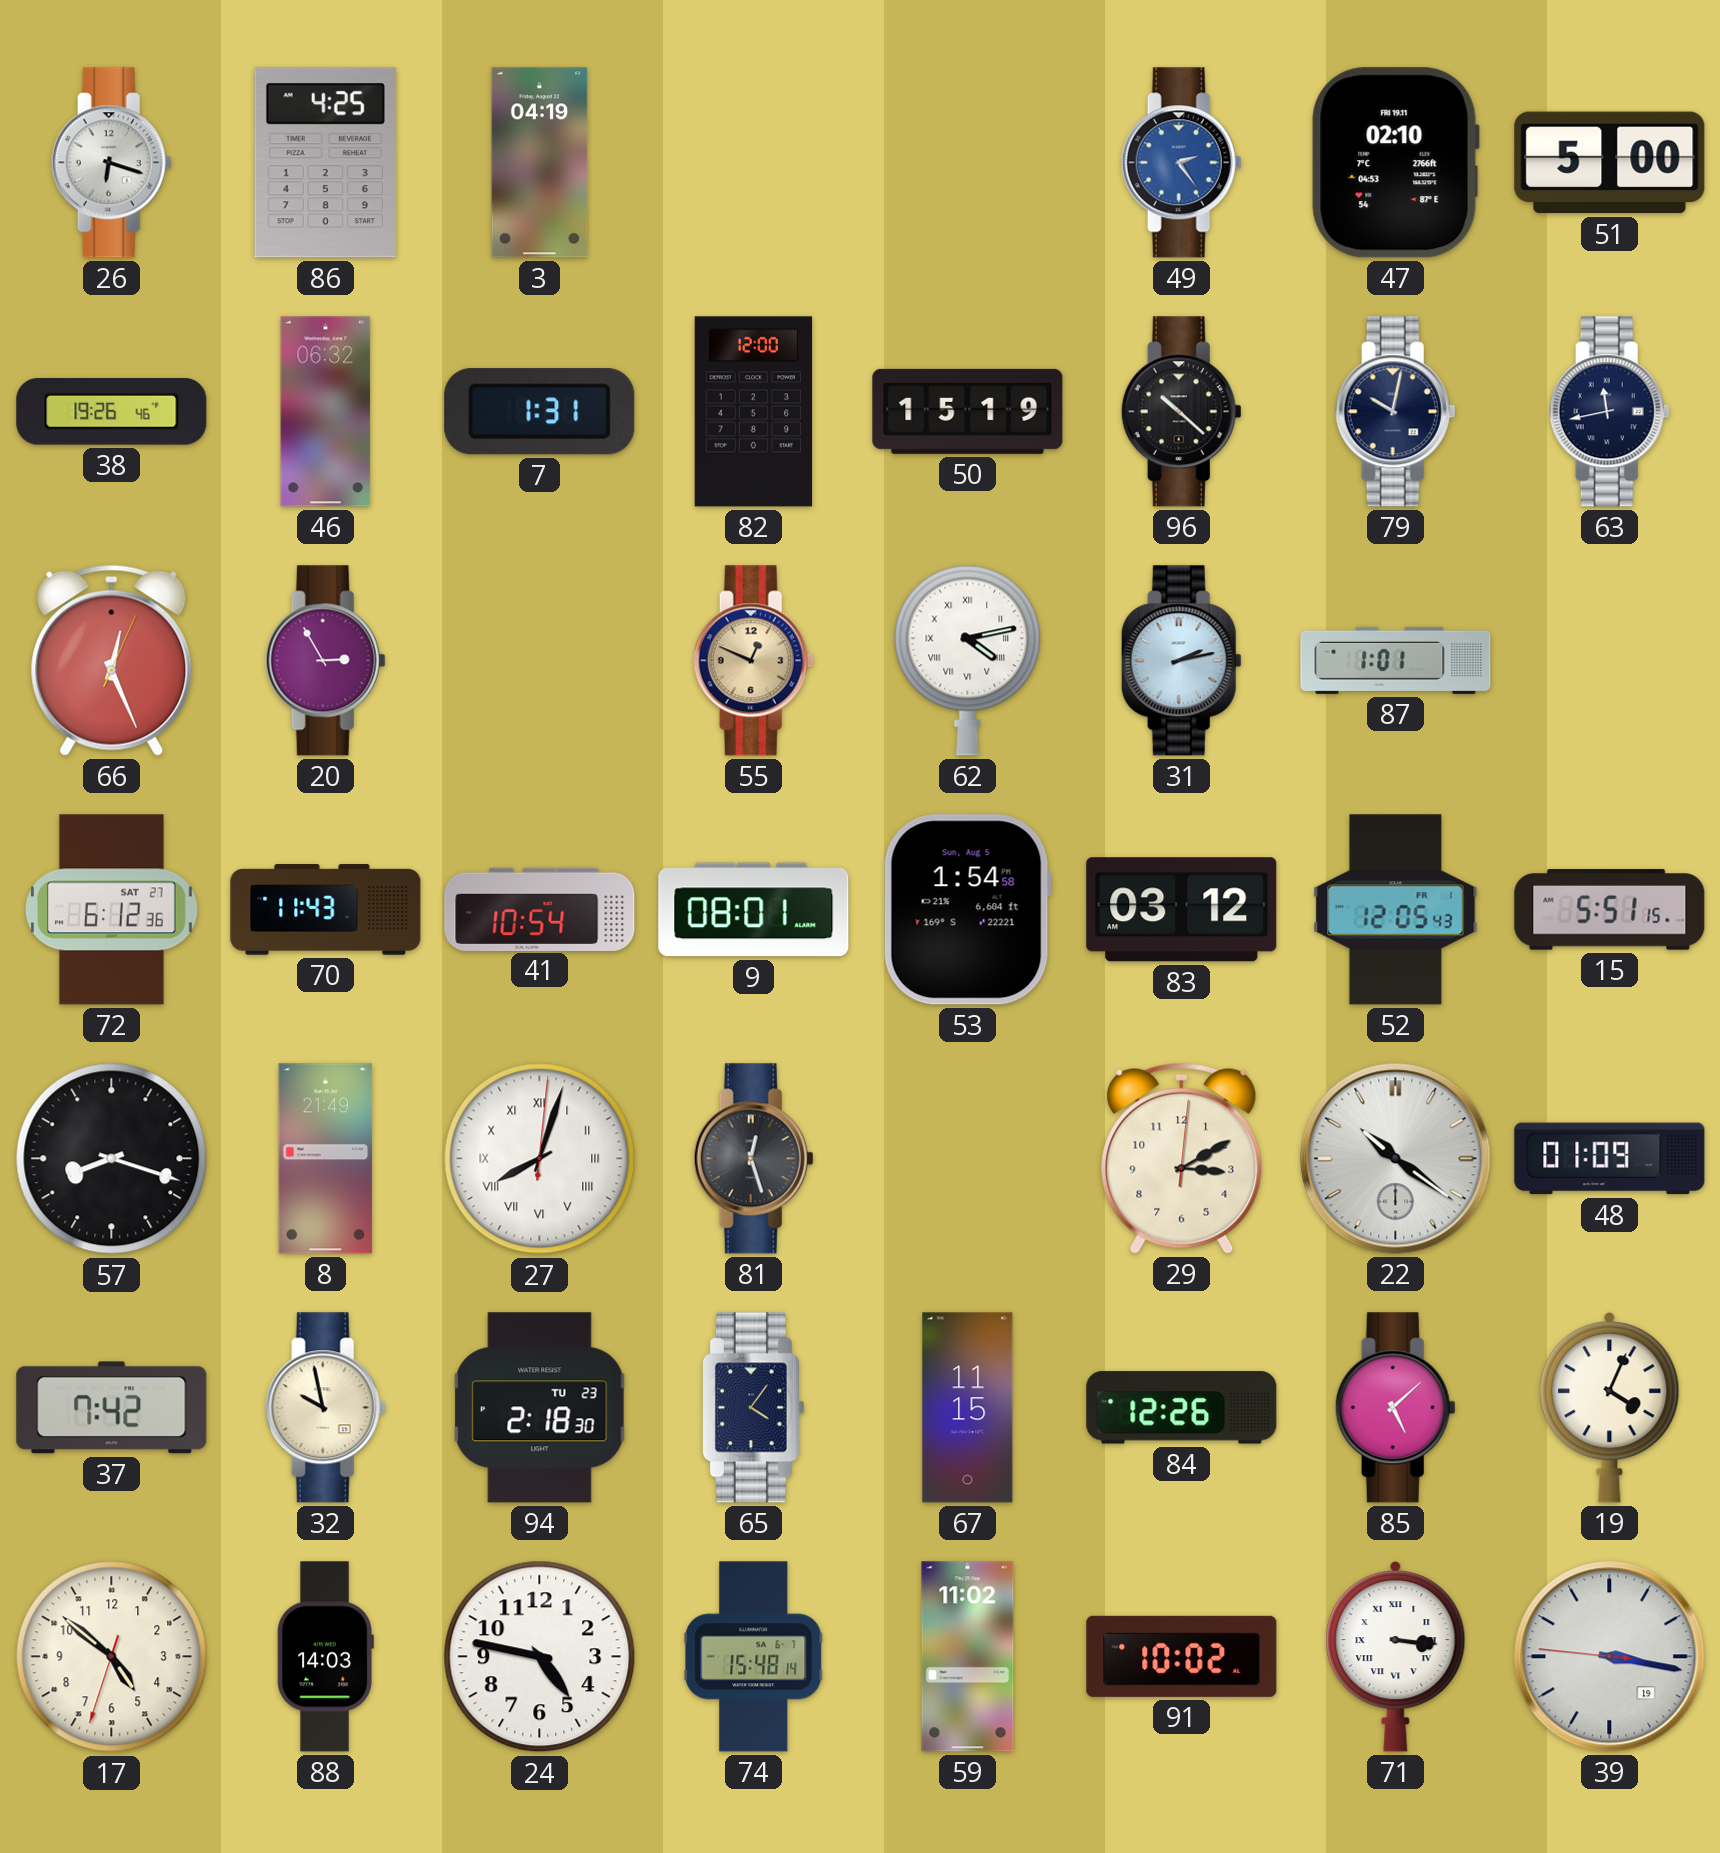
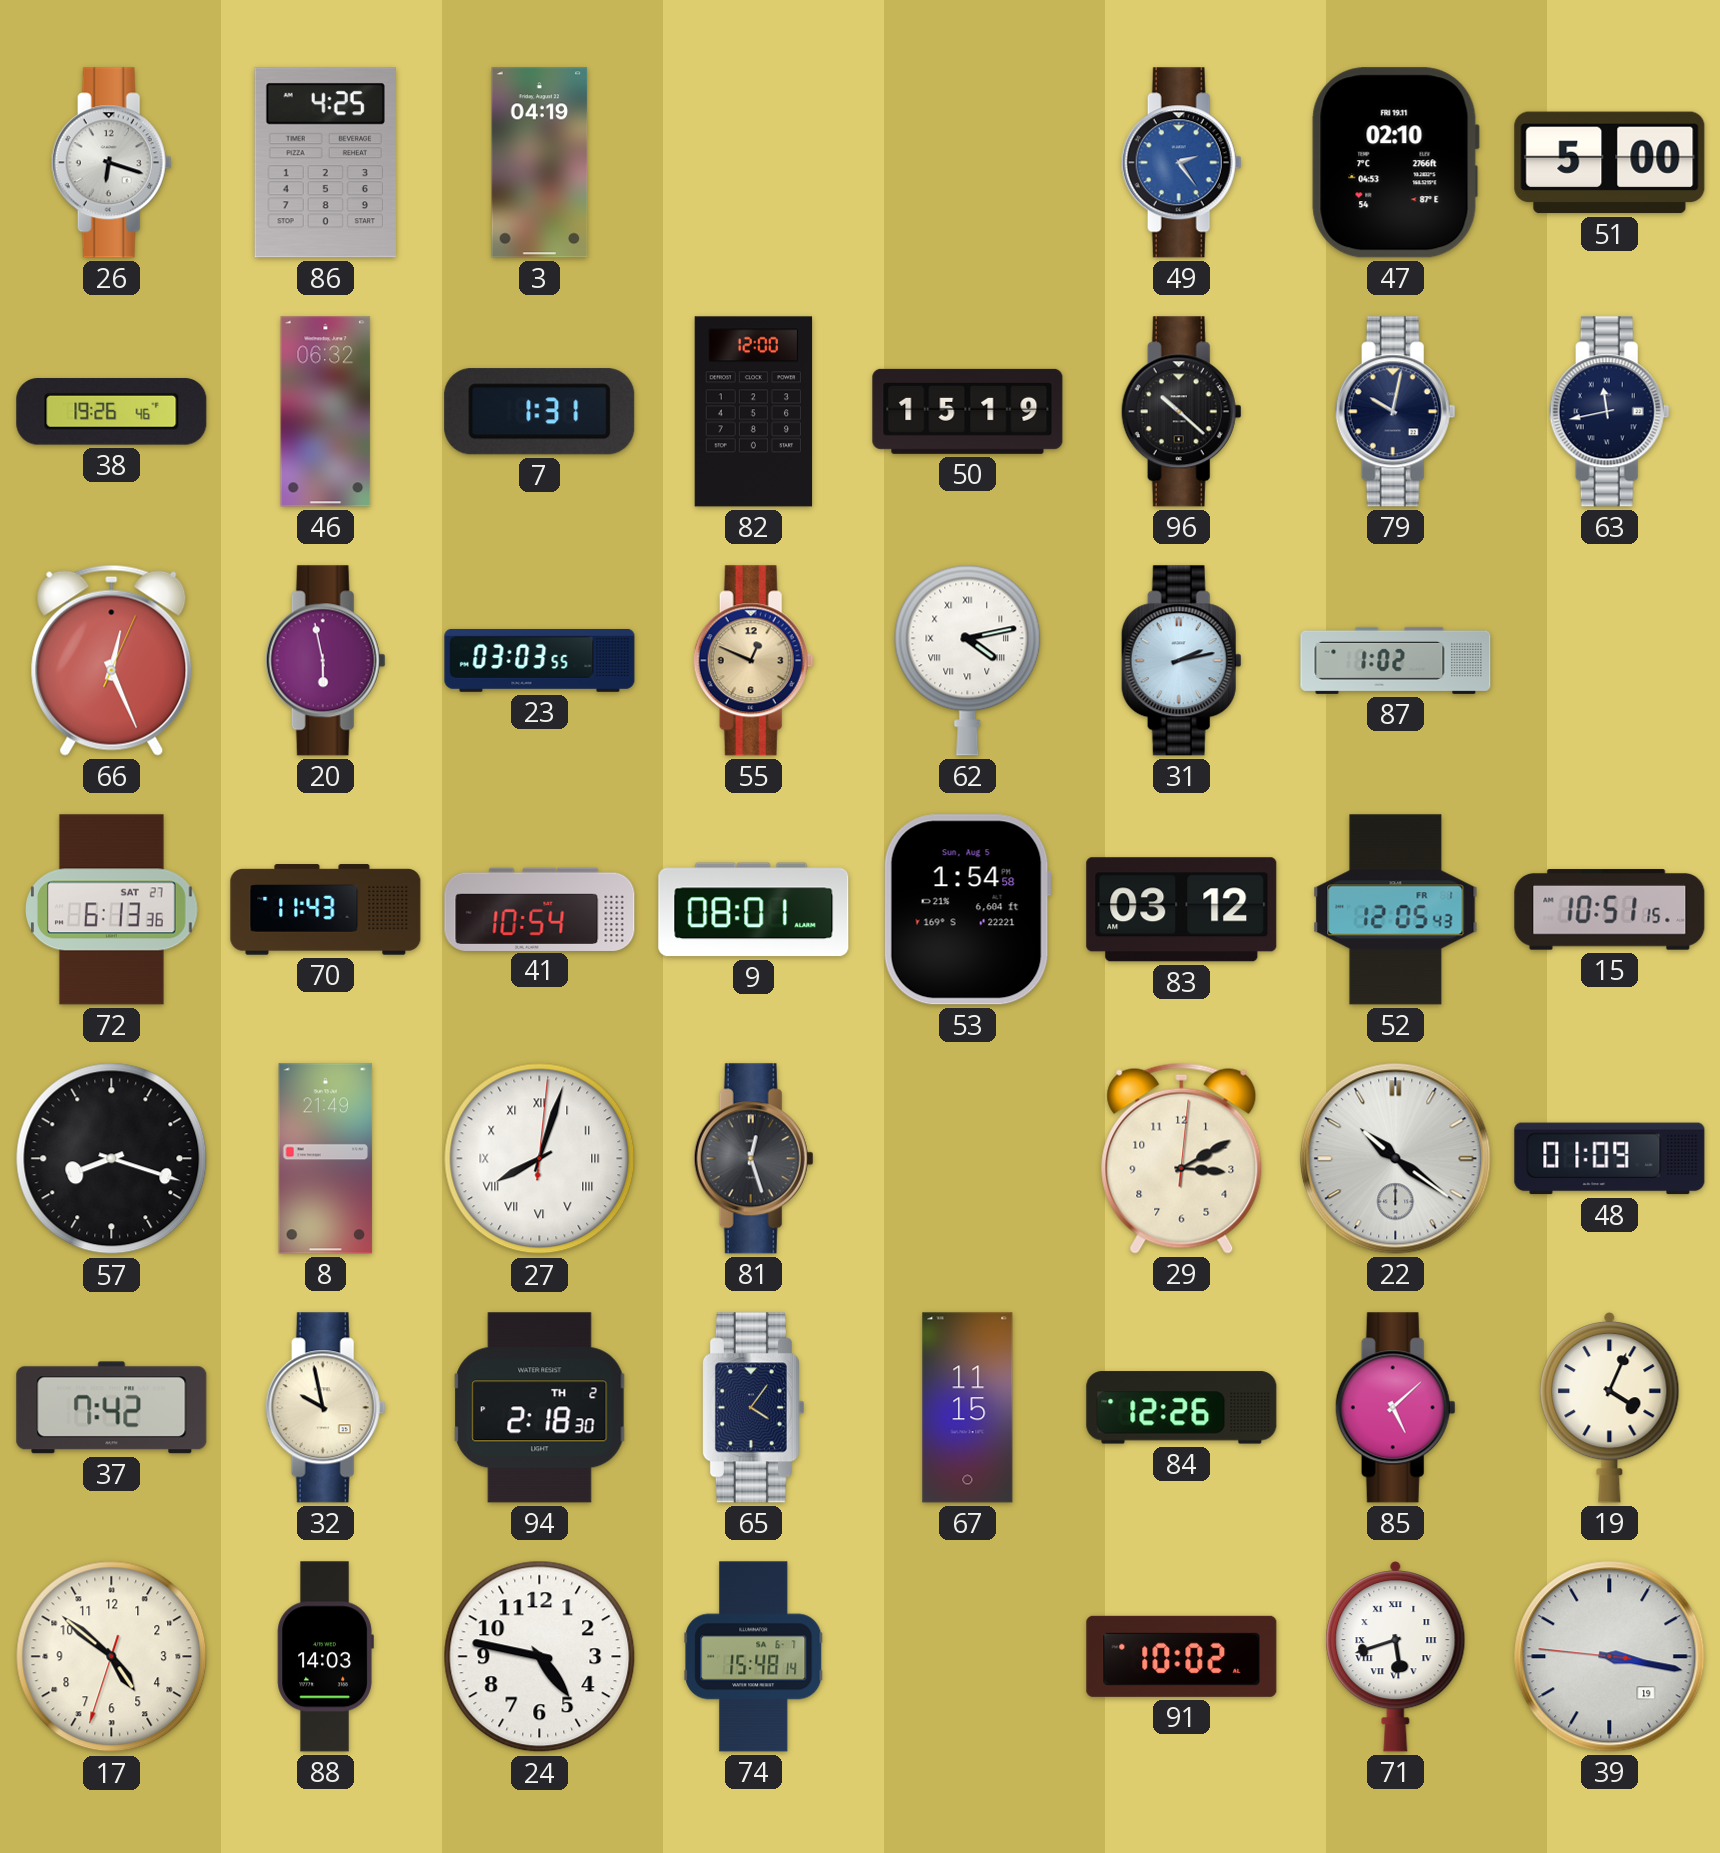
20: 2:55 -> 5:58
23: none -> 03:03
87: 1:01 -> 1:02
72: 6:12 -> 6:13
15: 5:51 -> 10:51
94 date: TU 23 -> TH 2
59: 11:02 -> none
71: 3:16 -> 5:42
